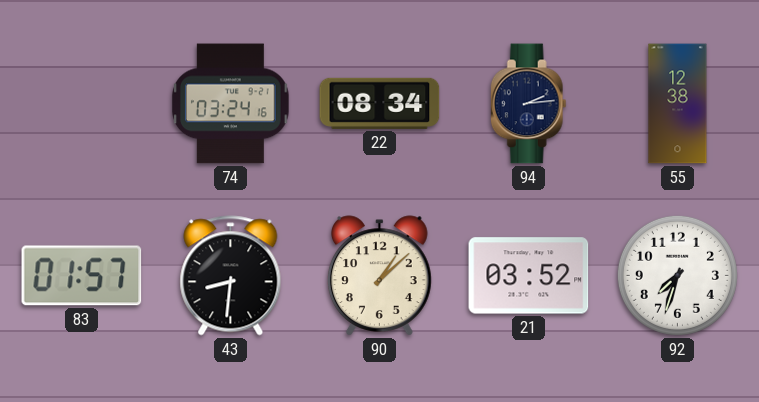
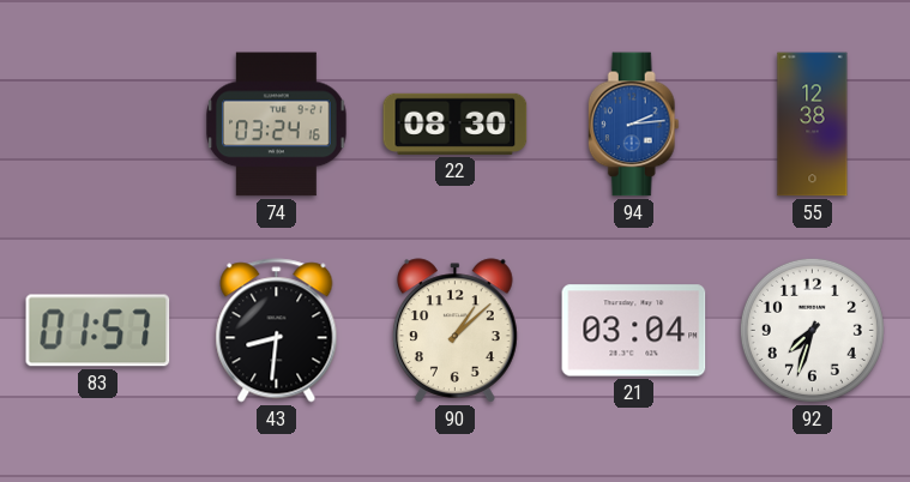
22: 08:34 -> 08:30
94 dial: navy -> blue
21: 03:52 -> 03:04
